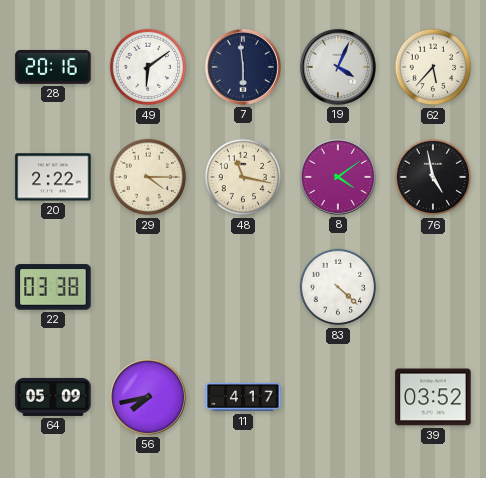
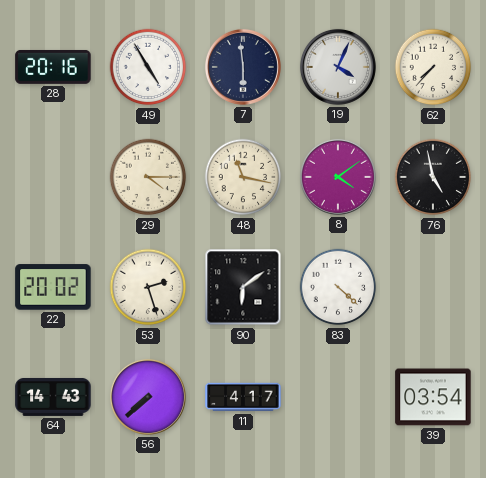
49: 6:09 -> 4:55
62: 5:37 -> 7:37
20: 2:22 -> none
22: 03:38 -> 20:02
53: none -> 2:27
90: none -> 6:09
64: 05:09 -> 14:43
56: 7:43 -> 7:38
39: 03:52 -> 03:54
